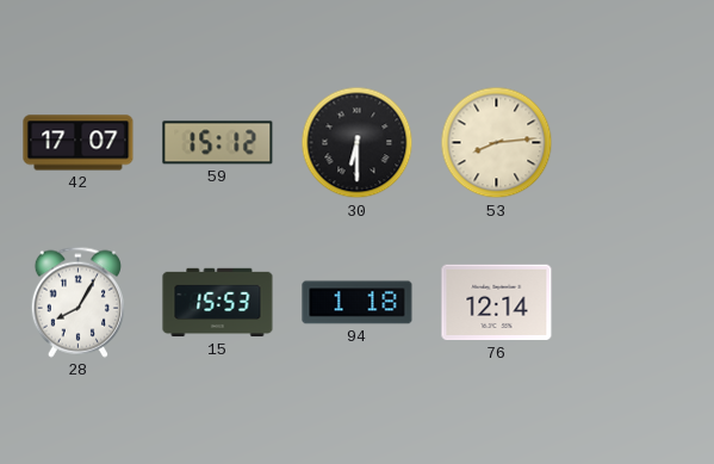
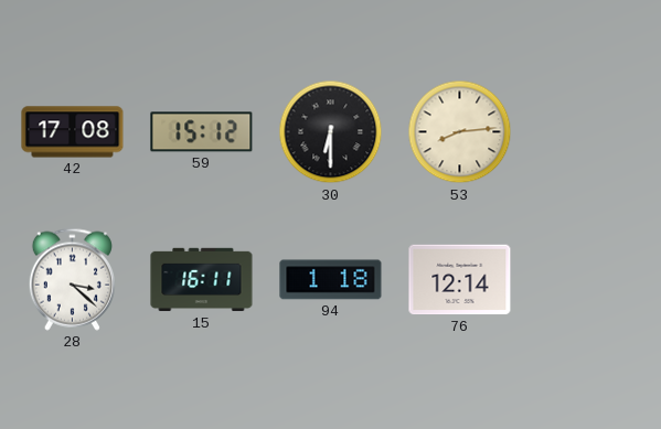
42: 17:07 -> 17:08
28: 8:05 -> 3:22
15: 15:53 -> 16:11
